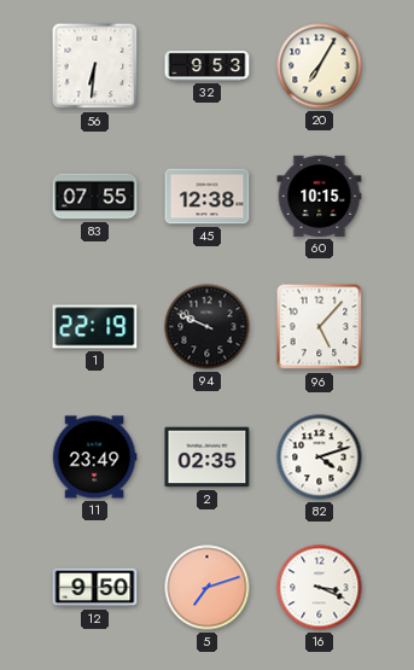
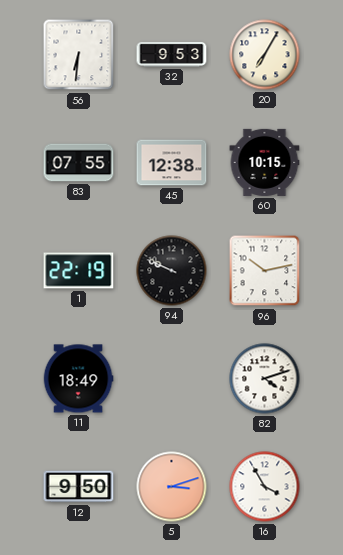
96: 5:07 -> 10:13
11: 23:49 -> 18:49
2: 02:35 -> none
5: 7:12 -> 3:12
16: 3:19 -> 3:55
